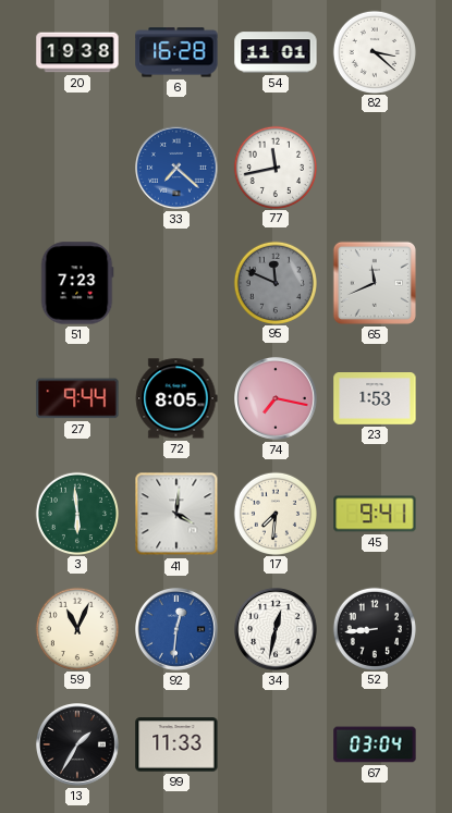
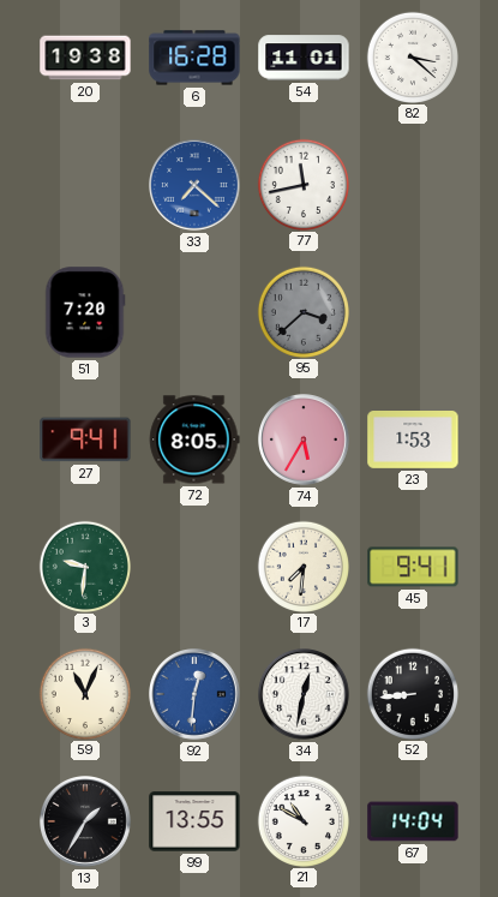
51: 7:23 -> 7:20
95: 11:49 -> 3:38
65: 11:41 -> none
27: 9:44 -> 9:41
74: 7:17 -> 5:35
3: 5:59 -> 9:31
41: 4:01 -> none
99: 11:33 -> 13:55
21: none -> 10:50
67: 03:04 -> 14:04
